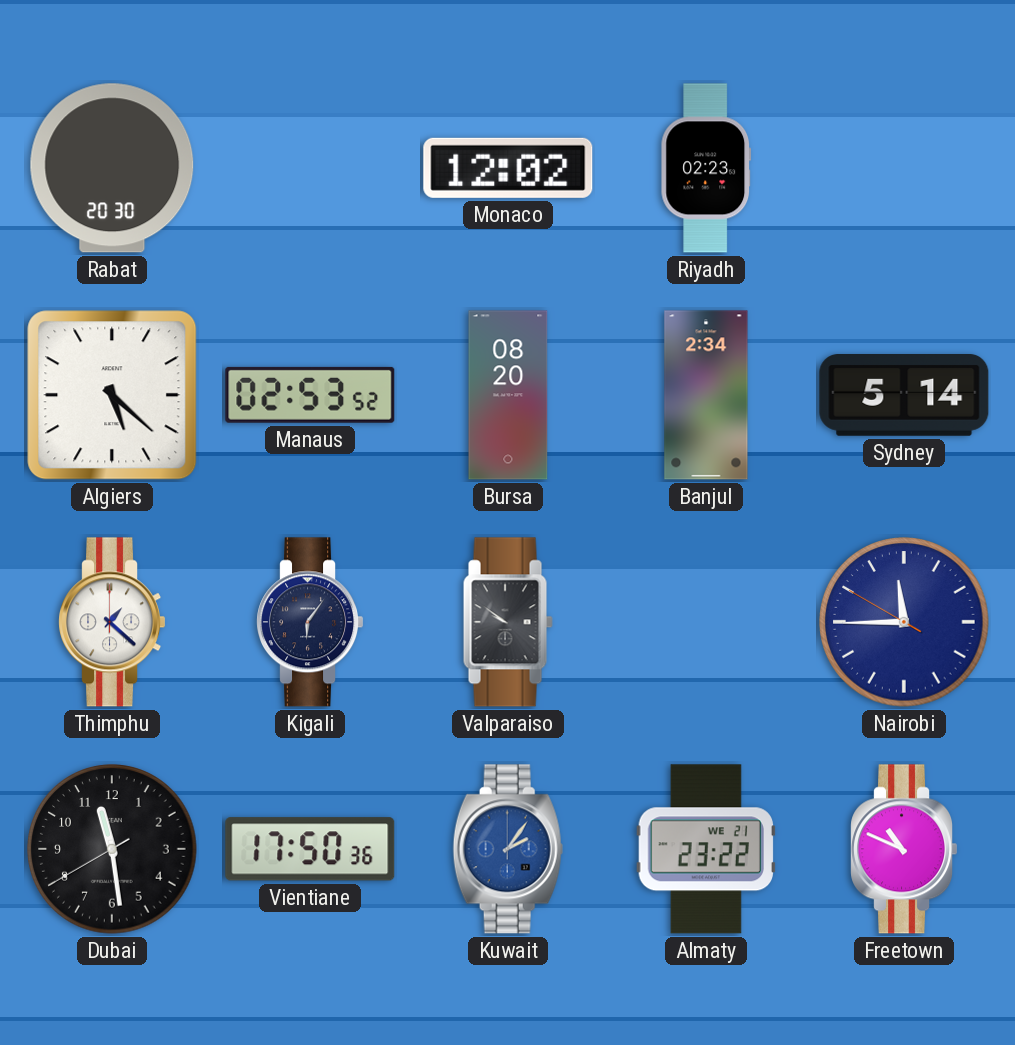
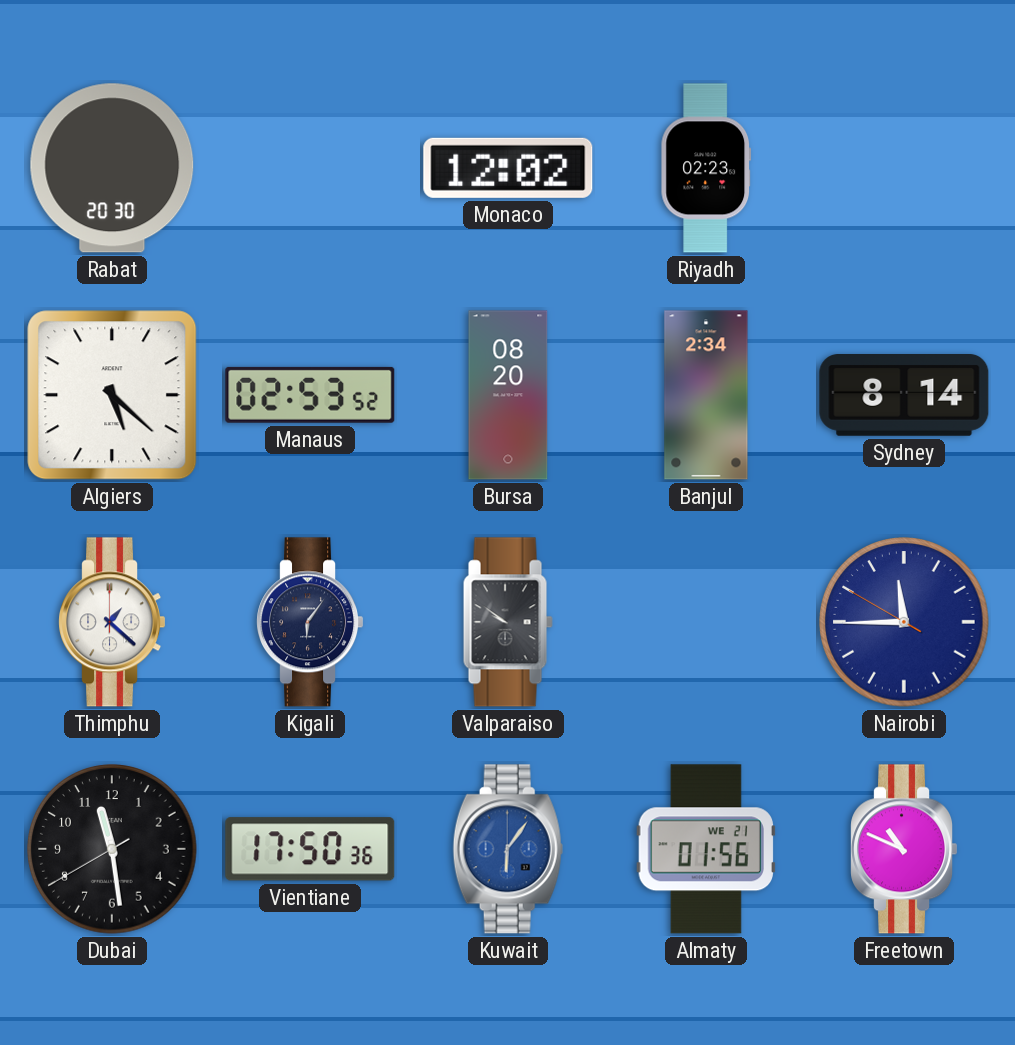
Sydney: 5:14 -> 8:14
Kuwait: 2:06 -> 6:06
Almaty: 23:22 -> 01:56
